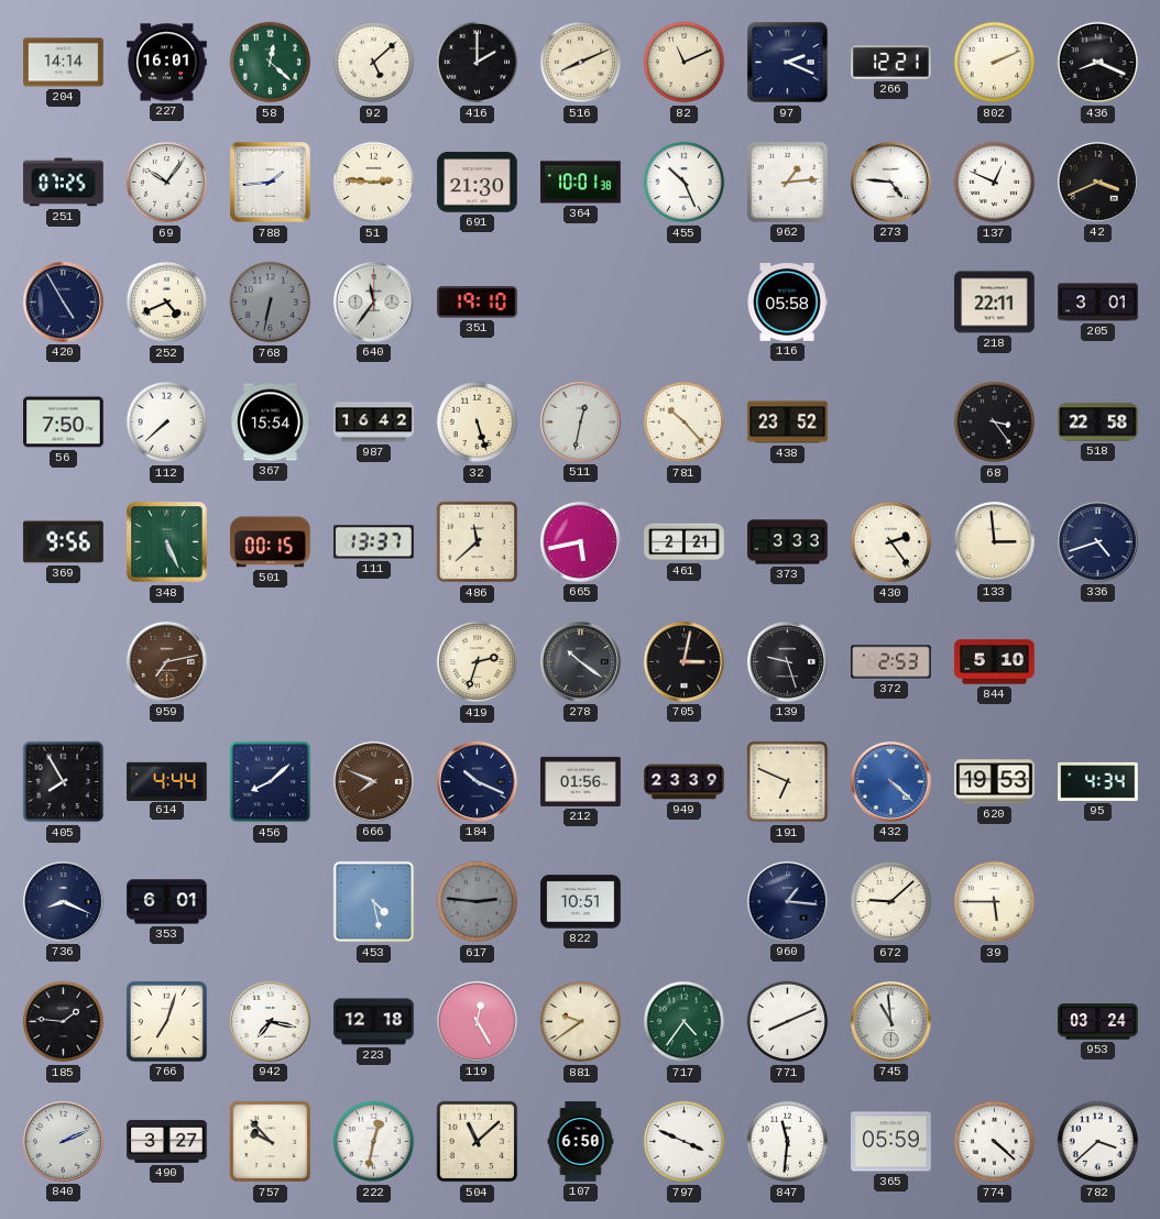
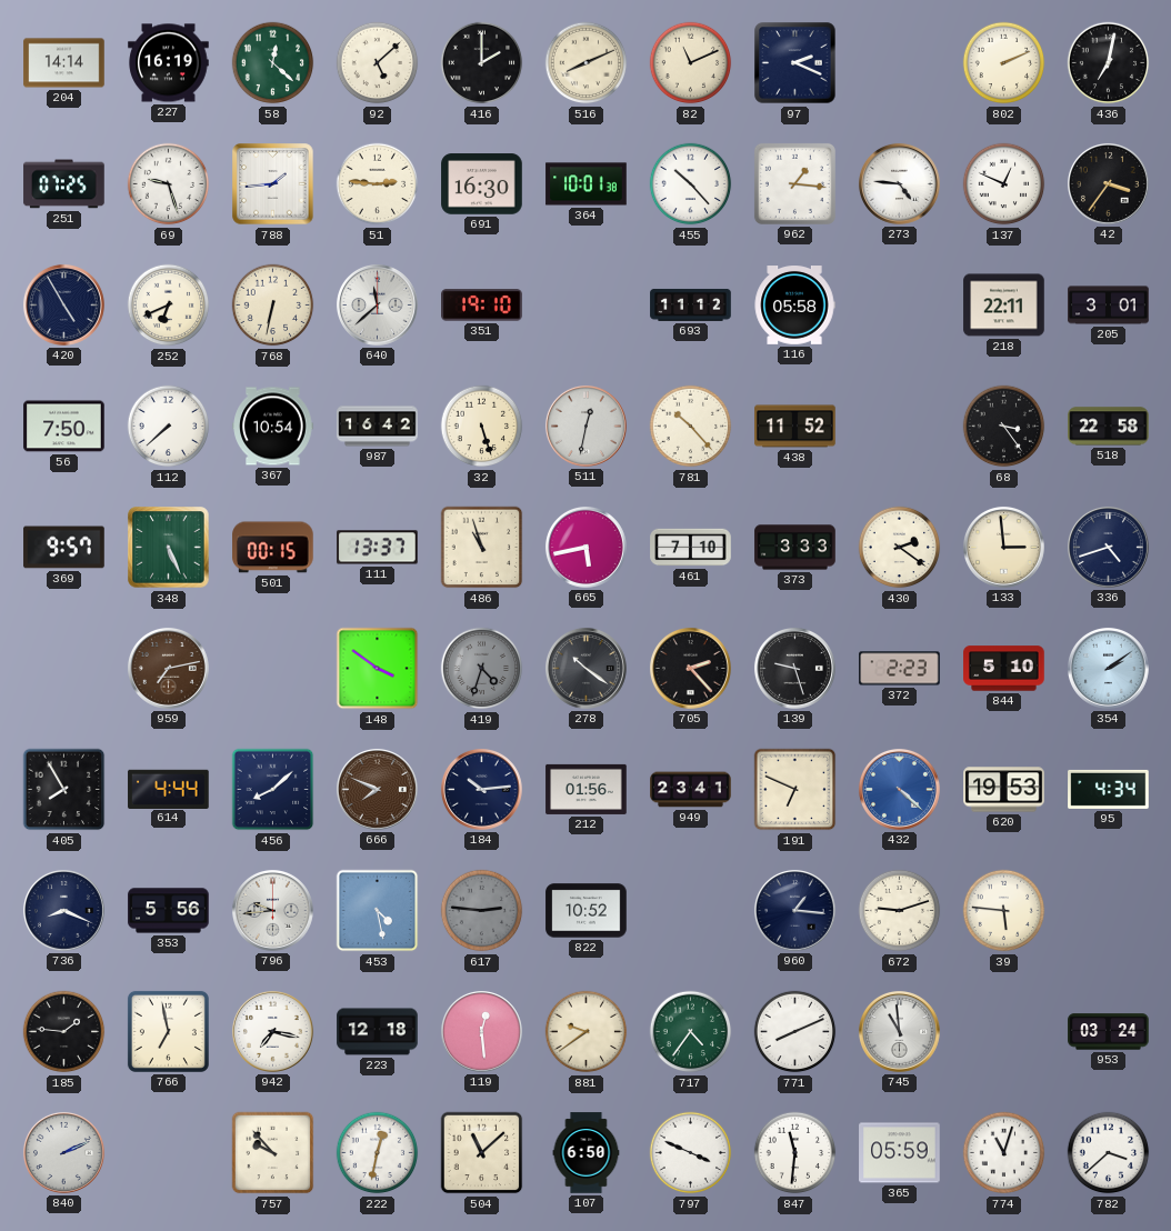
227: 16:01 -> 16:19
266: 12:21 -> none
436: 8:19 -> 7:02
69: 10:06 -> 9:27
691: 21:30 -> 16:30
455: 10:26 -> 10:23
962: 1:14 -> 1:16
42: 3:41 -> 3:36
252: 4:41 -> 6:41
768 dial: grey -> cream
640: 11:36 -> 11:38
693: none -> 11:12
367: 15:54 -> 10:54
438: 23:52 -> 11:52
369: 9:56 -> 9:57
486: 11:38 -> 10:57
461: 2:21 -> 7:10
430: 2:24 -> 2:21
148: none -> 3:51
419: 2:33 -> 4:33
419 dial: cream -> grey
705: 3:02 -> 2:23
372: 2:53 -> 2:23
354: none -> 2:09
184: 10:19 -> 10:14
949: 23:39 -> 23:41
353: 6:01 -> 5:56
796: none -> 9:44
822: 10:51 -> 10:52
672: 9:08 -> 9:12
39: 5:45 -> 5:46
766: 7:03 -> 6:58
119: 12:25 -> 12:29
490: 3:27 -> none
774: 4:22 -> 11:03
